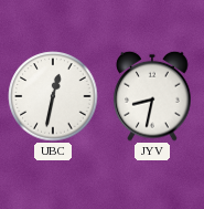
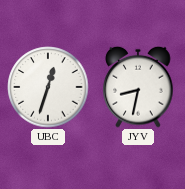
UBC: 12:32 -> 12:33
